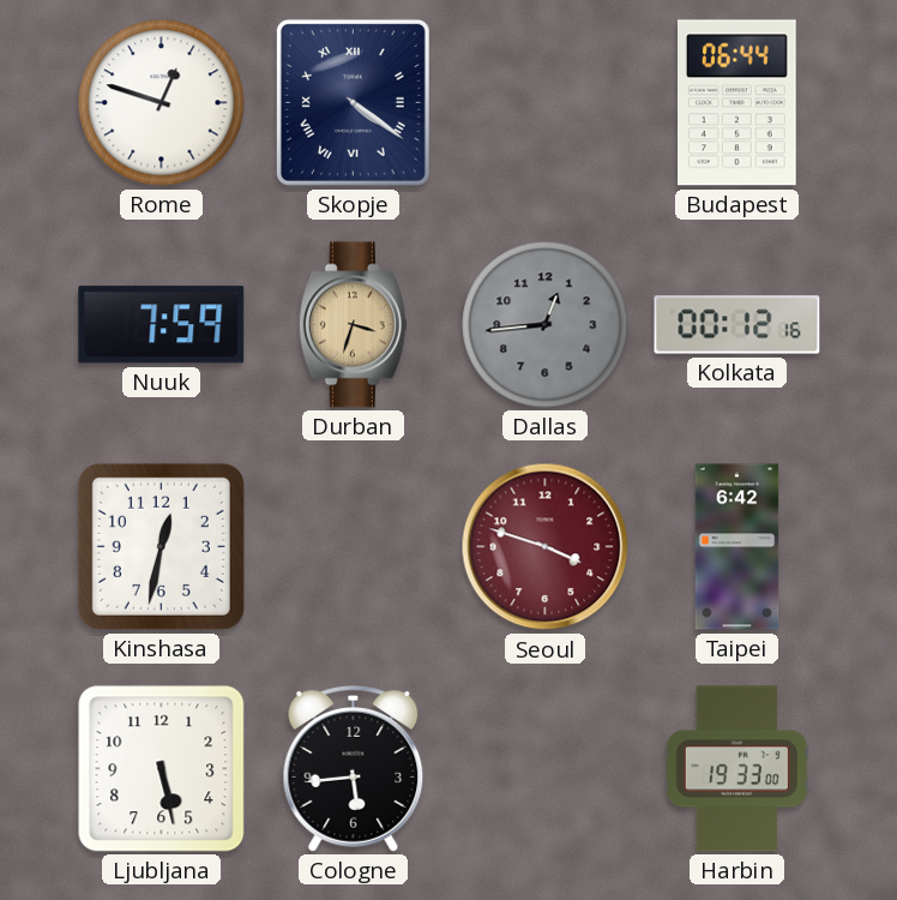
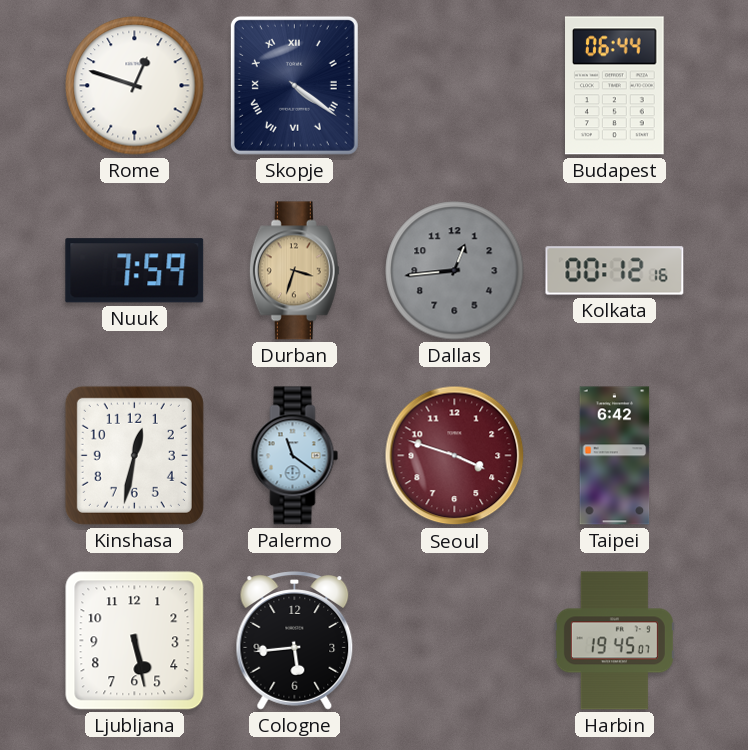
Palermo: none -> 11:21
Harbin: 19:33 -> 19:45
